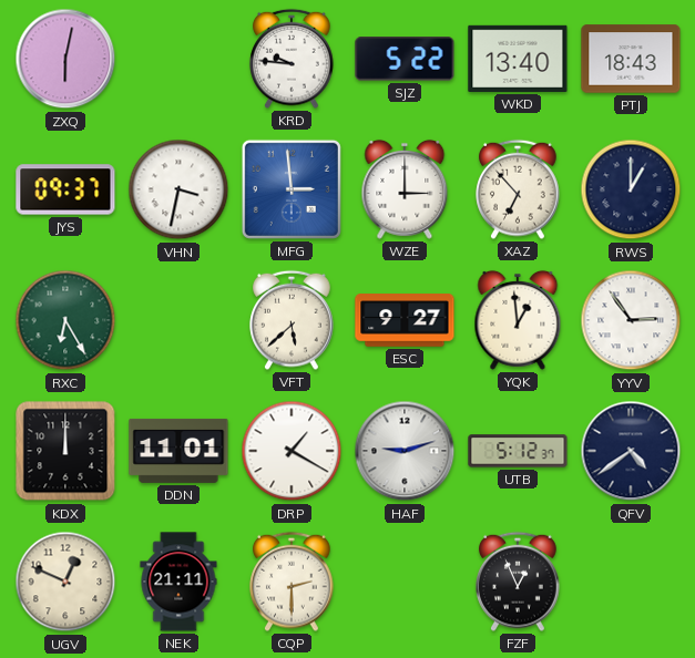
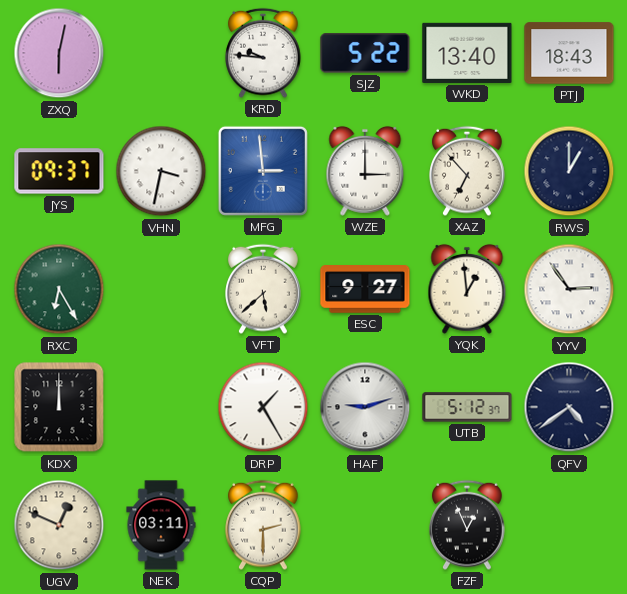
DDN: 11:01 -> none
DRP: 1:20 -> 1:25
NEK: 21:11 -> 03:11
